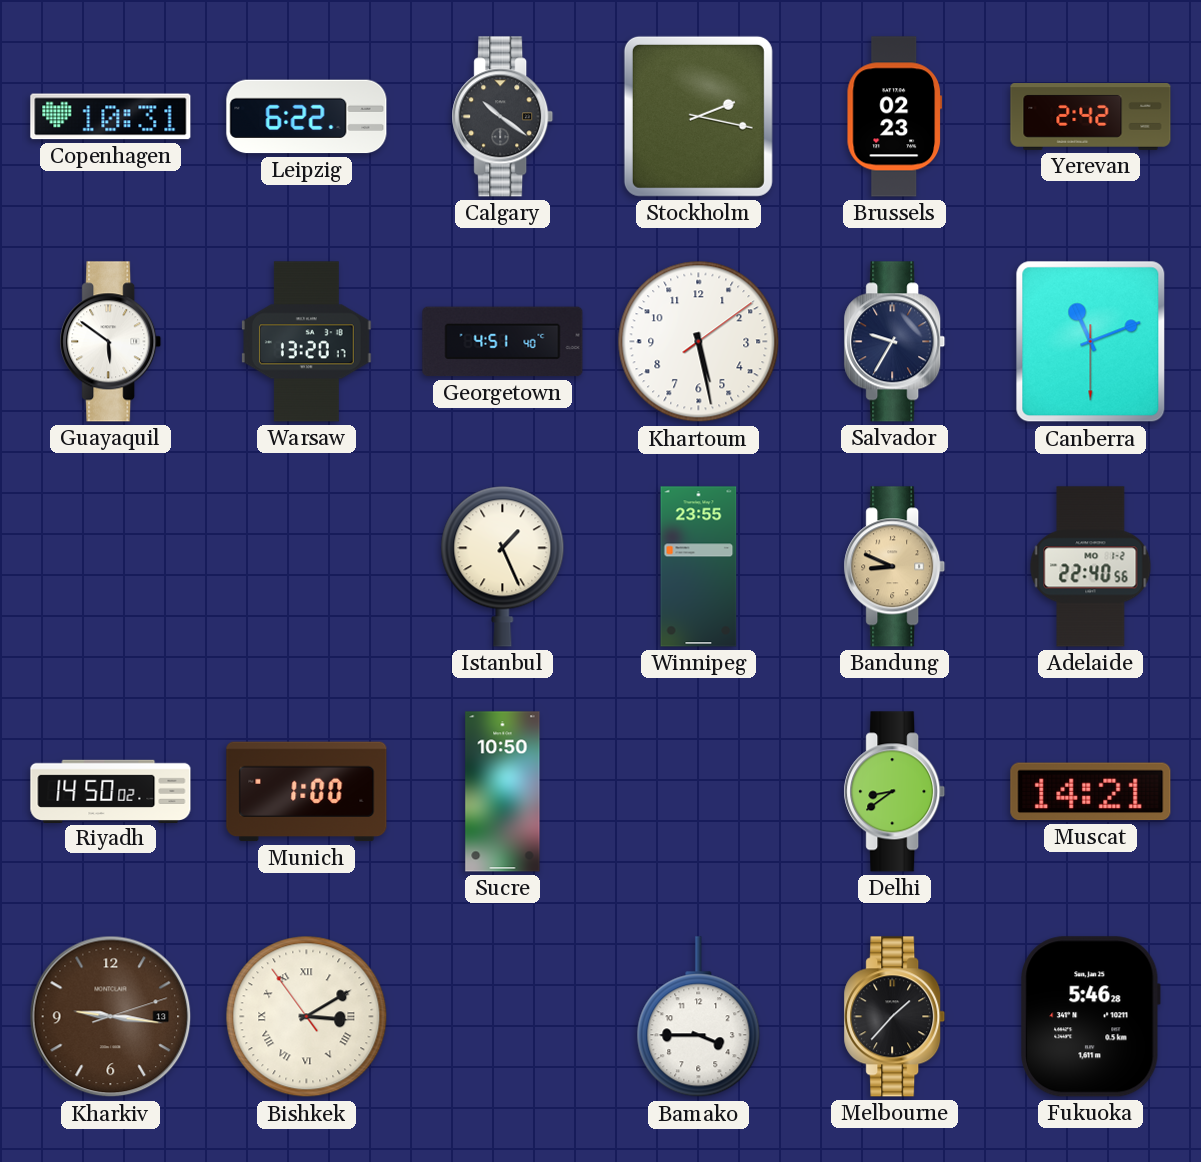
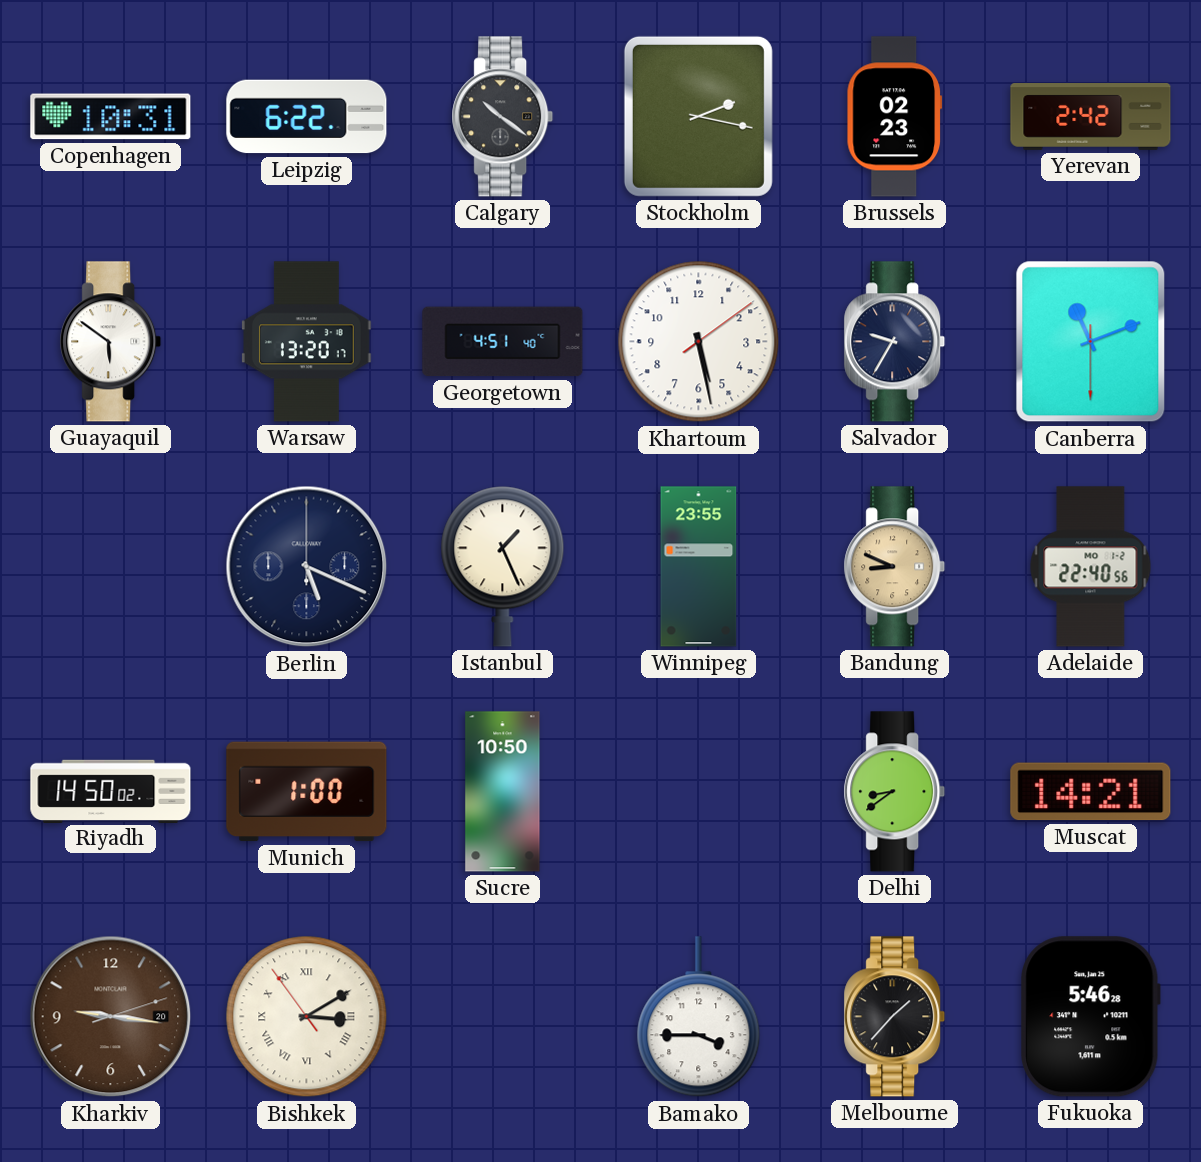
Berlin: none -> 5:19
Kharkiv date: 13 -> 20
